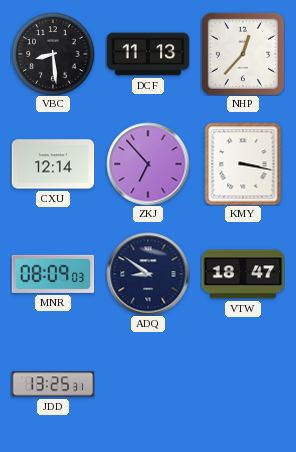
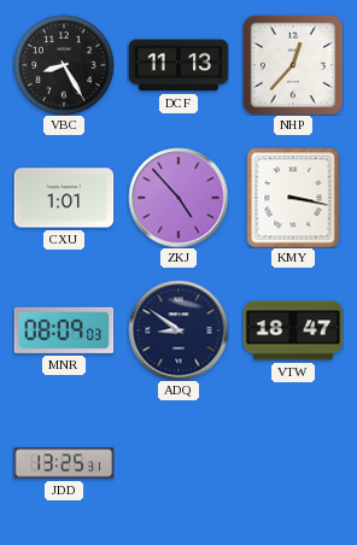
VBC: 8:29 -> 8:25
CXU: 12:14 -> 1:01
ZKJ: 6:53 -> 4:53
